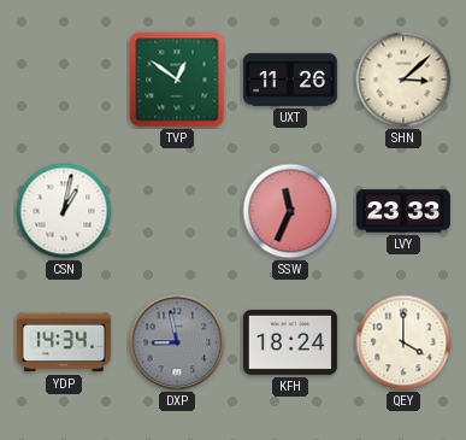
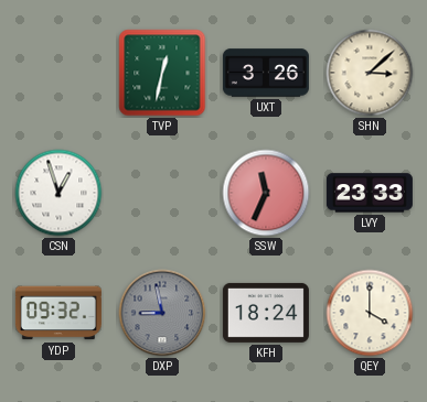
TVP: 12:51 -> 12:32
UXT: 11:26 -> 3:26
CSN: 1:02 -> 12:57
YDP: 14:34 -> 09:32
